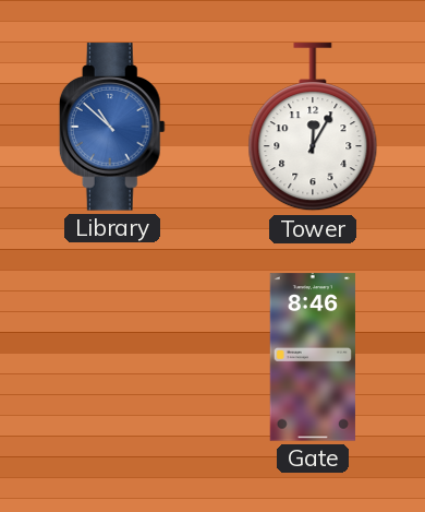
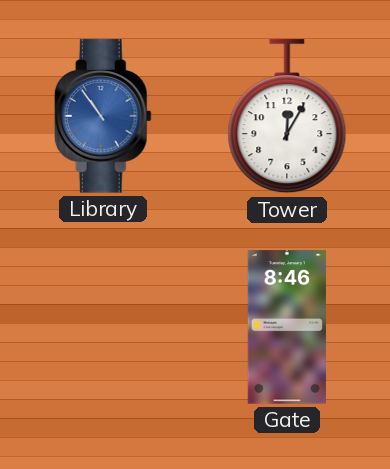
Library: 10:52 -> 10:54
